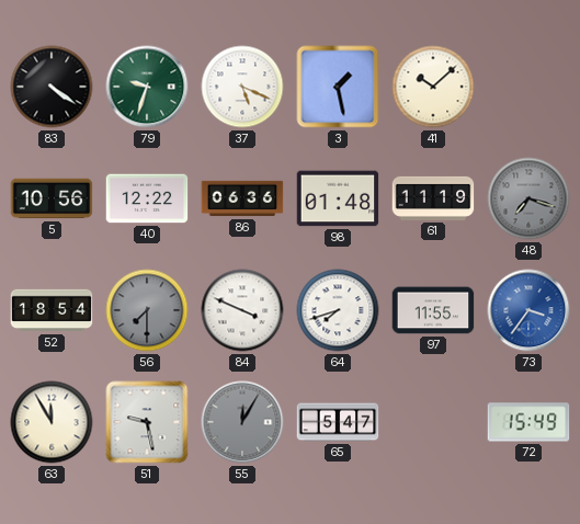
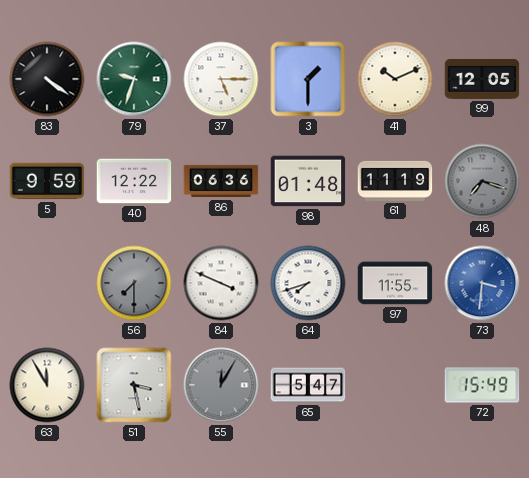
37: 5:19 -> 5:15
3: 1:28 -> 1:30
41: 10:08 -> 10:11
99: none -> 12:05
5: 10:56 -> 9:59
52: 18:54 -> none
73: 3:36 -> 3:31
51: 9:28 -> 3:28
